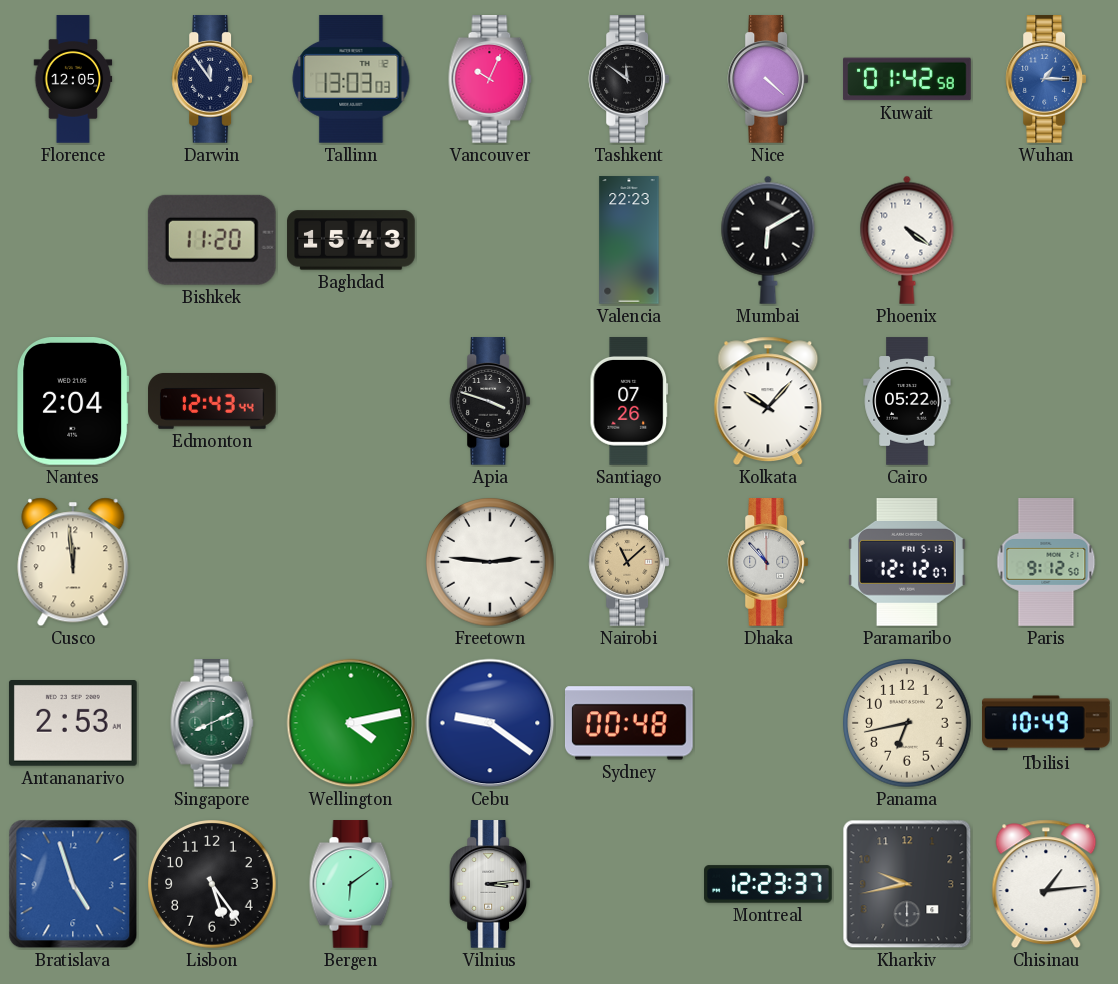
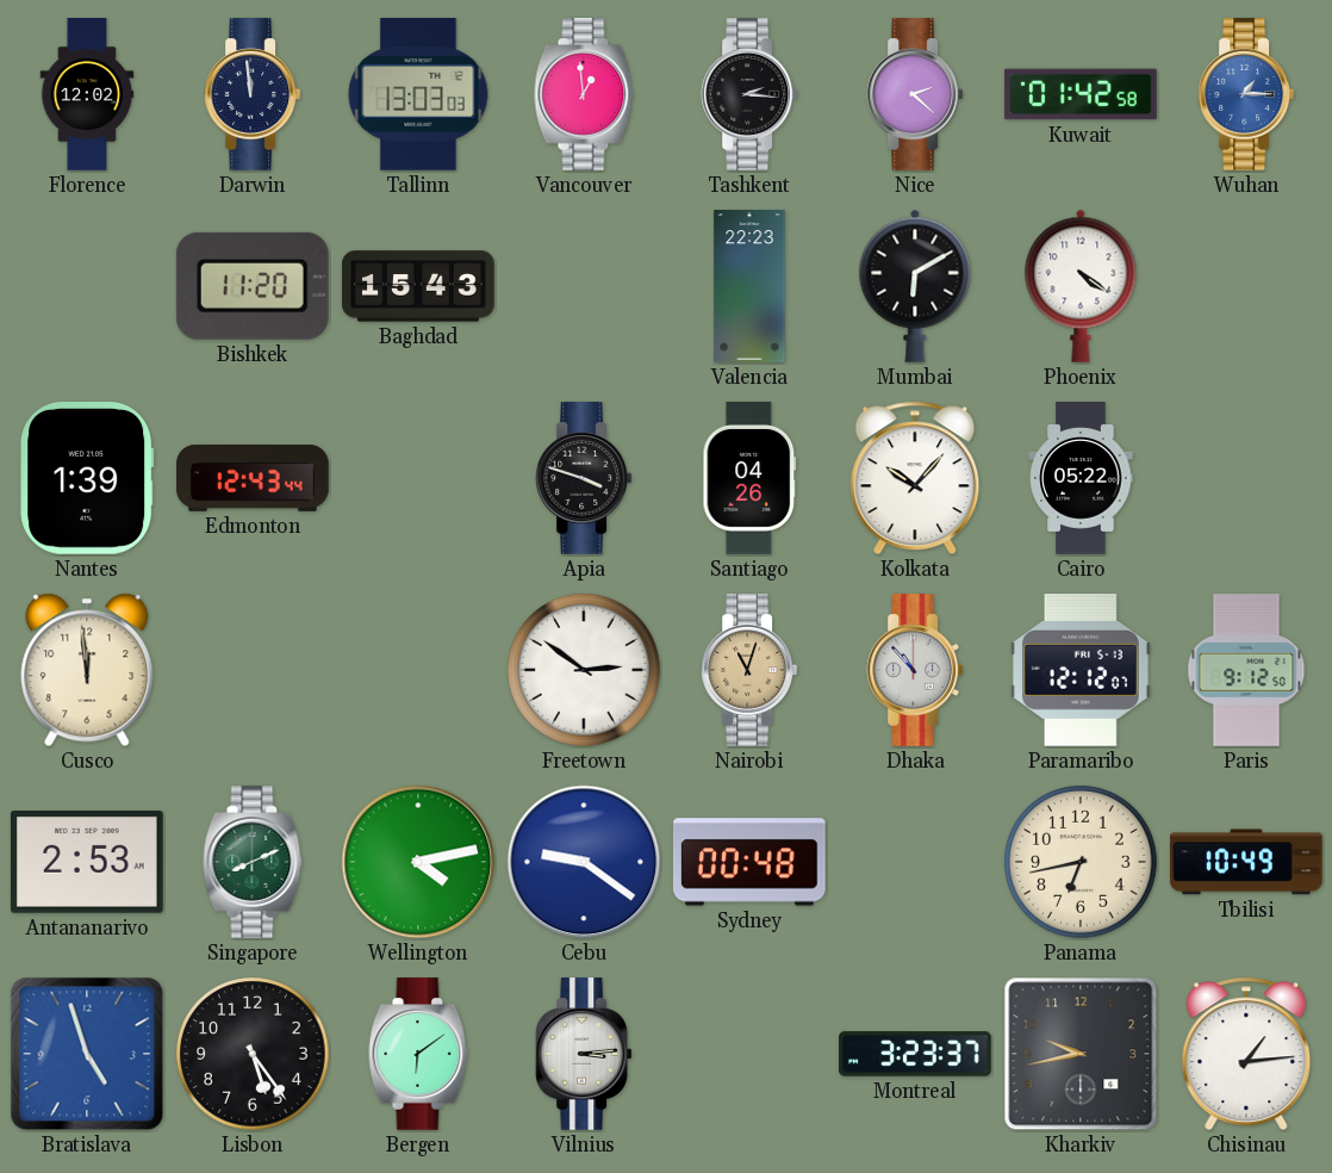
Florence: 12:05 -> 12:02
Darwin: 11:54 -> 11:59
Vancouver: 10:04 -> 12:59
Tashkent: 11:51 -> 2:16
Nice: 4:22 -> 2:22
Nantes: 2:04 -> 1:39
Santiago: 07:26 -> 04:26
Freetown: 2:46 -> 2:51
Nairobi: 11:08 -> 11:03
Montreal: 12:23 -> 3:23
